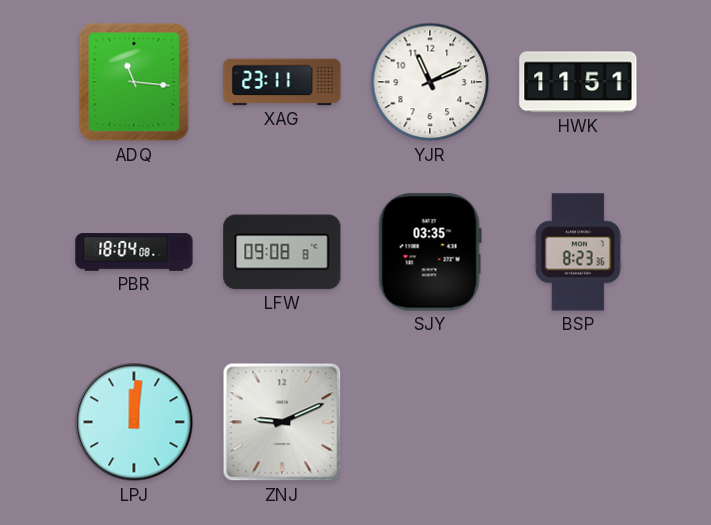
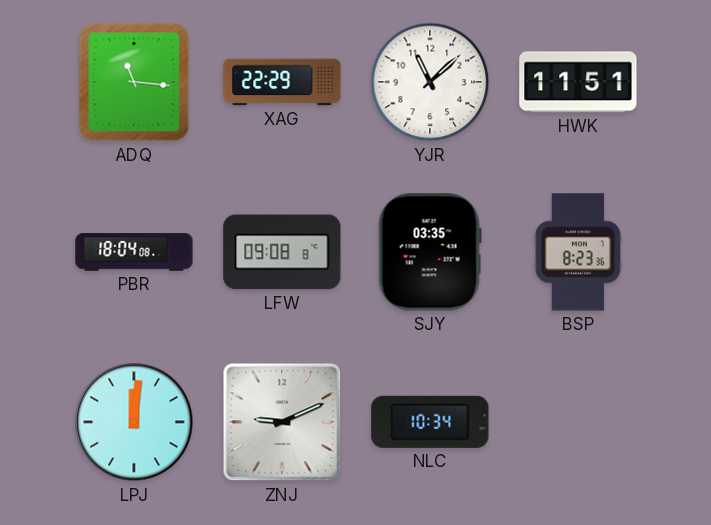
XAG: 23:11 -> 22:29
YJR: 11:11 -> 11:08
NLC: none -> 10:34
